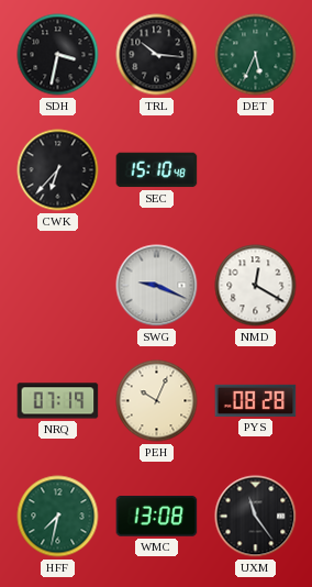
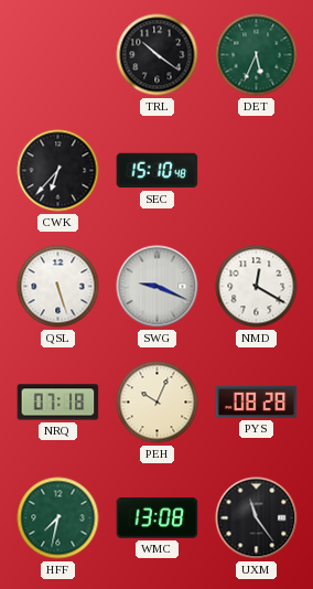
SDH: 3:32 -> none
TRL: 10:16 -> 10:21
QSL: none -> 5:27
NRQ: 07:19 -> 07:18
